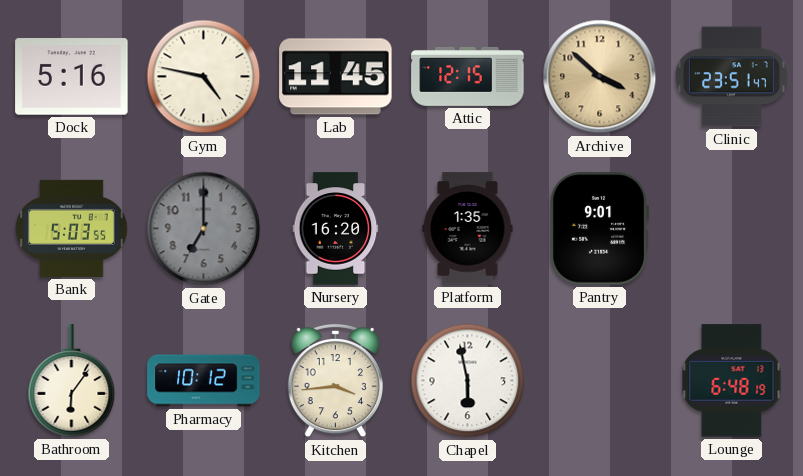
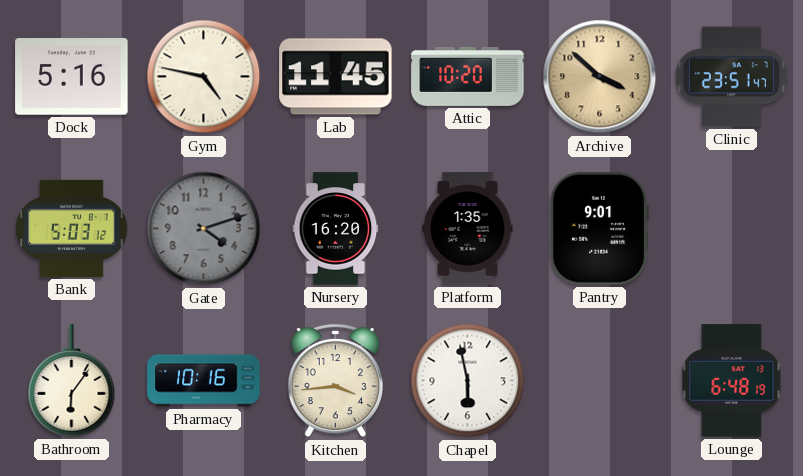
Attic: 12:15 -> 10:20
Bank: 5:03:55 -> 5:03:12
Gate: 7:00 -> 4:12
Pharmacy: 10:12 -> 10:16
